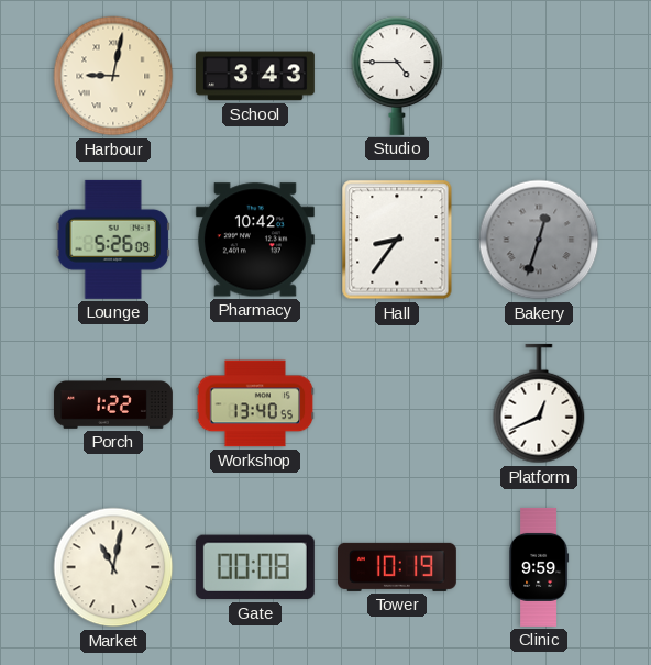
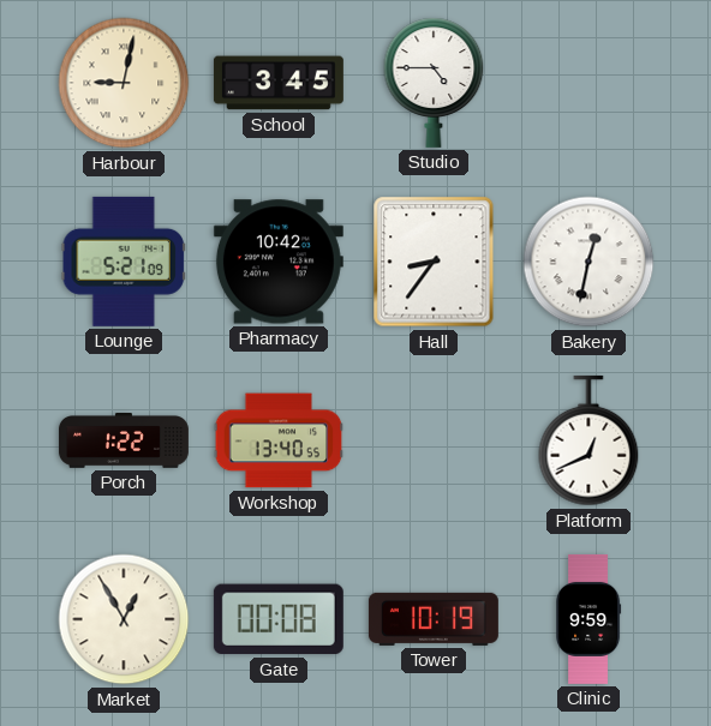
School: 3:43 -> 3:45
Lounge: 5:26 -> 5:21
Bakery: 12:33 -> 12:32
Bakery dial: grey -> white
Market: 11:02 -> 12:55
